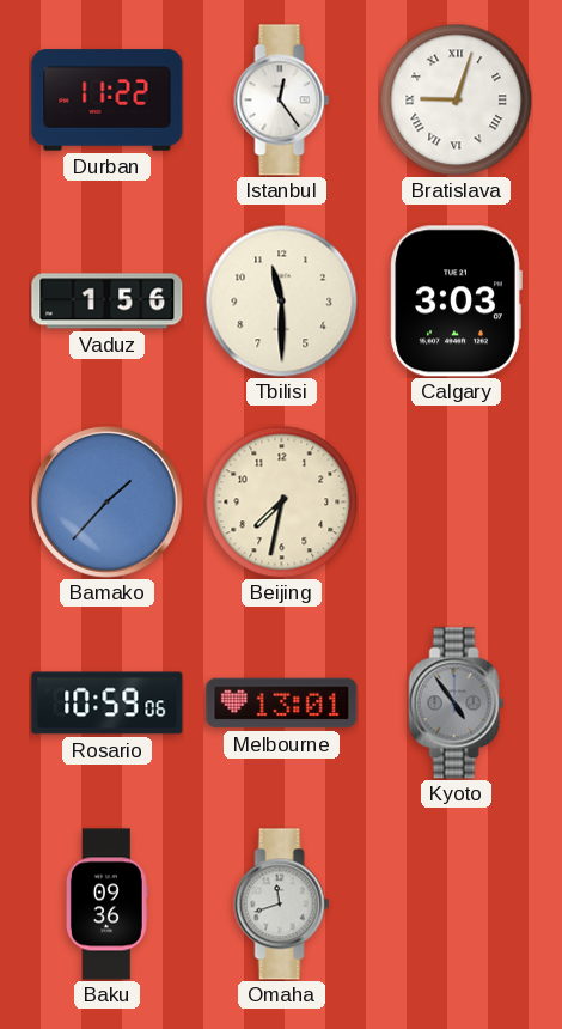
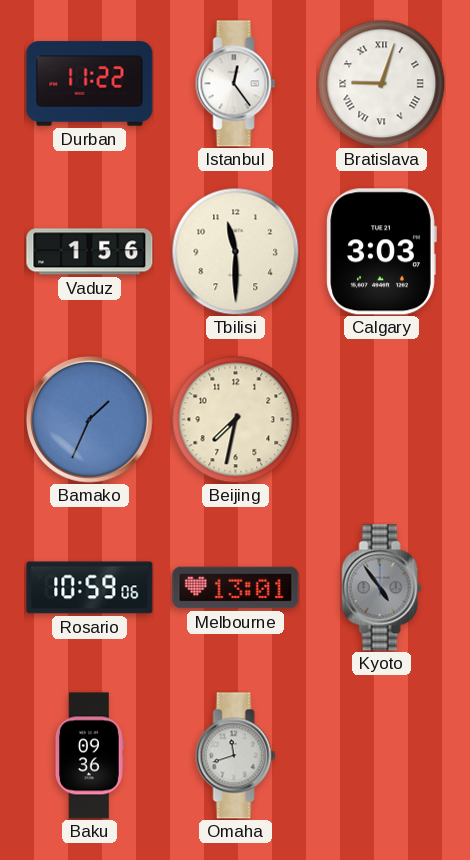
Bamako: 1:37 -> 1:34
